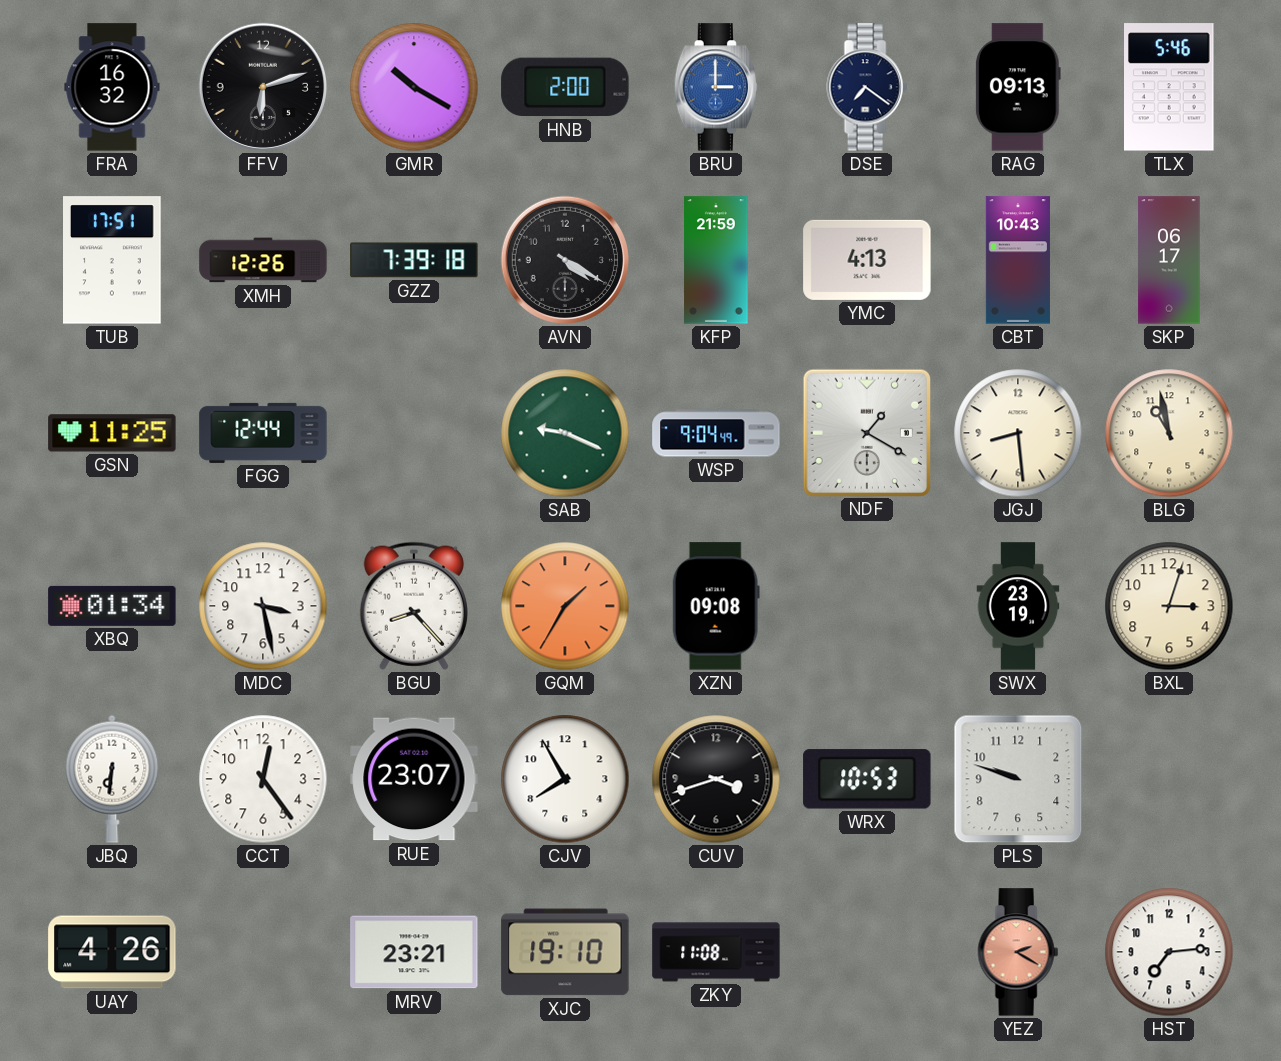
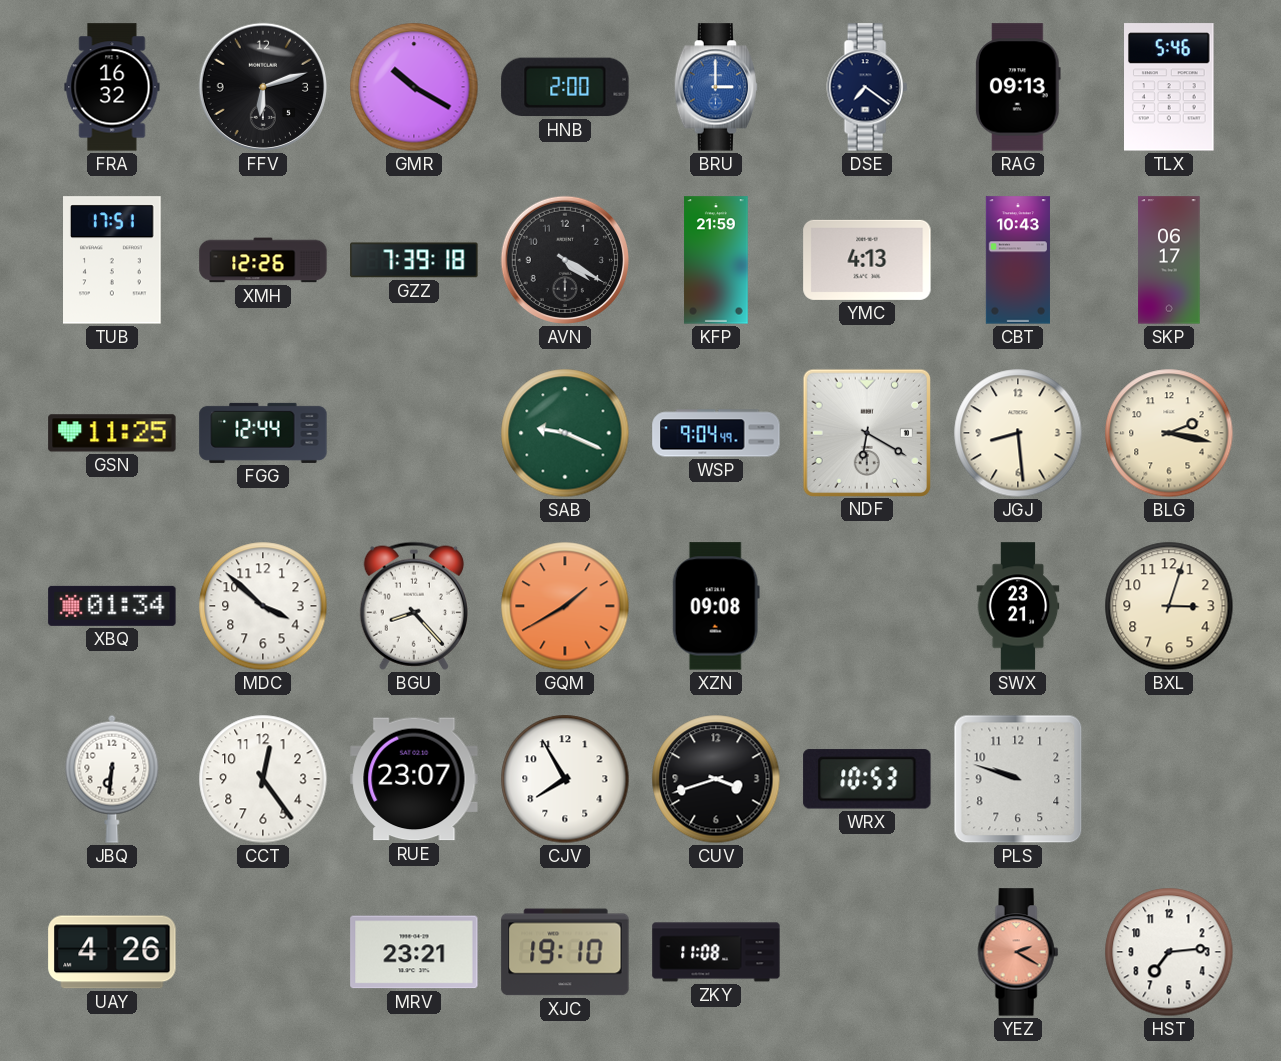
NDF: 1:20 -> 6:20
BLG: 10:58 -> 2:17
MDC: 3:28 -> 3:52
GQM: 1:35 -> 1:40
SWX: 23:19 -> 23:21
